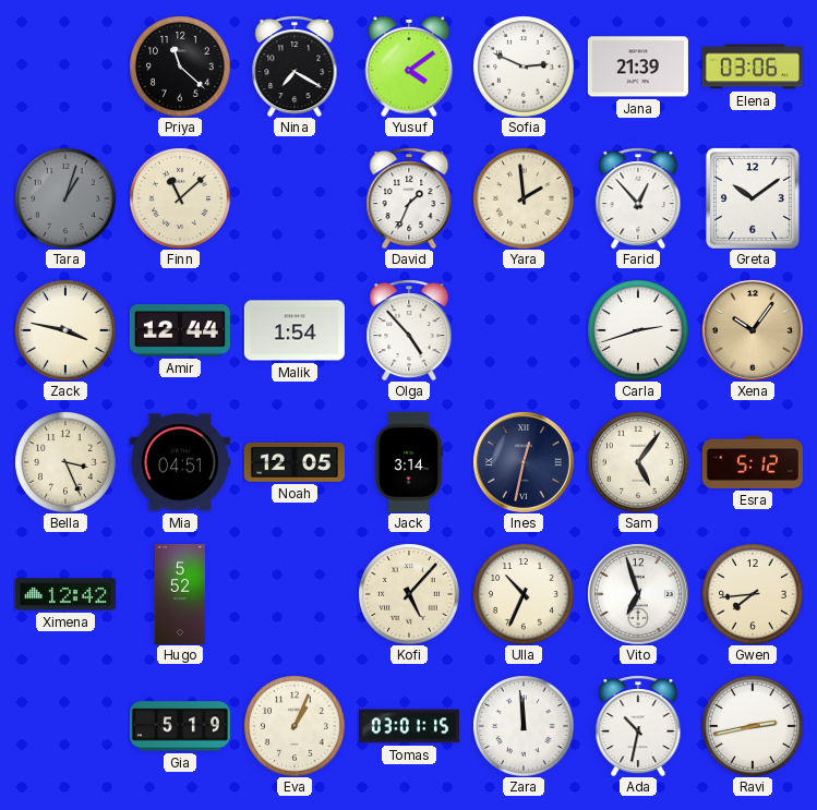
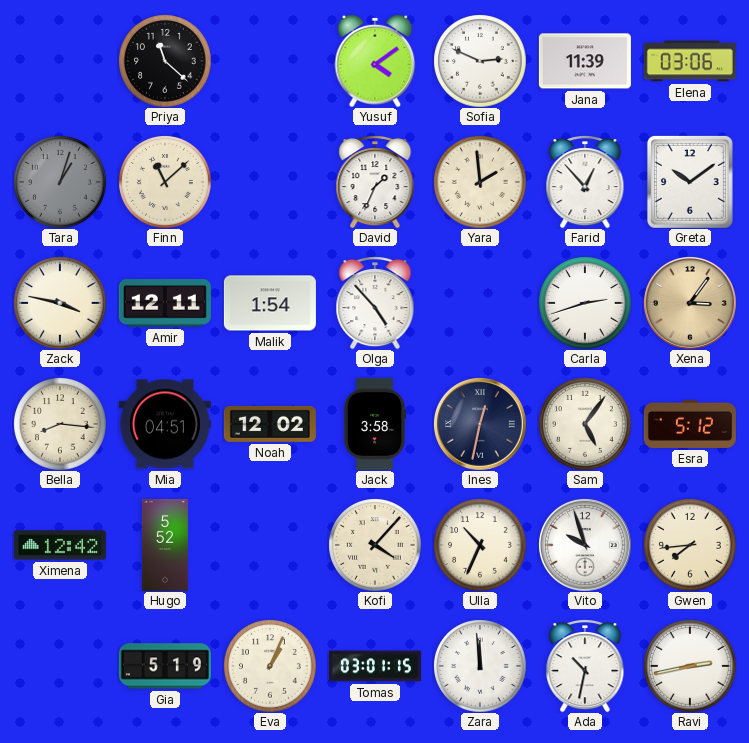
Nina: 7:20 -> none
Jana: 21:39 -> 11:39
Amir: 12:44 -> 12:11
Xena: 10:06 -> 3:06
Bella: 3:26 -> 8:16
Noah: 12:05 -> 12:02
Jack: 3:14 -> 3:58
Kofi: 5:07 -> 4:07
Vito: 6:57 -> 9:57
